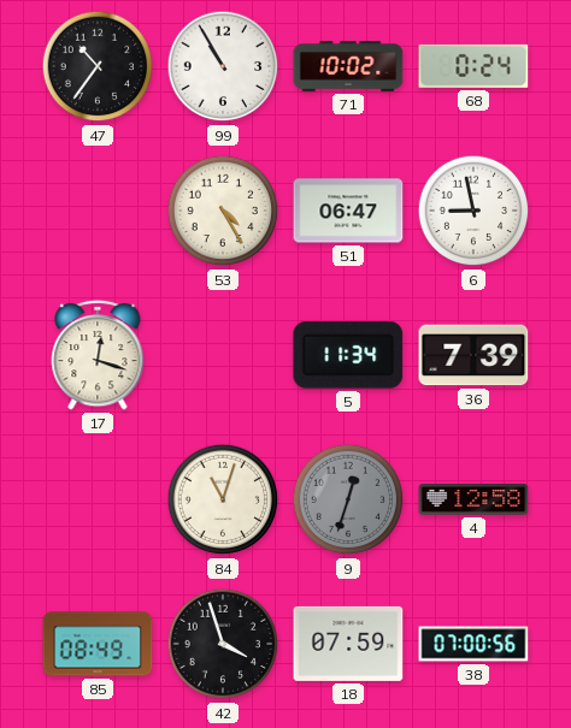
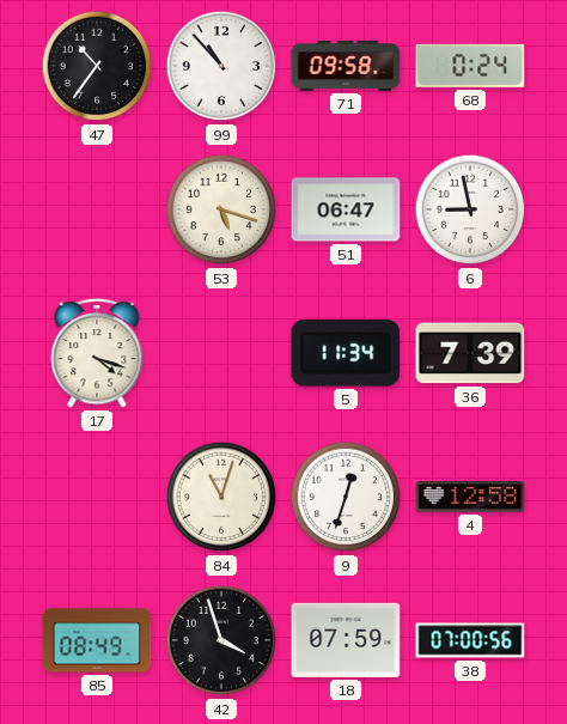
99: 10:55 -> 10:53
71: 10:02 -> 09:58
53: 4:25 -> 5:18
17: 12:18 -> 4:18
9 dial: grey -> white
